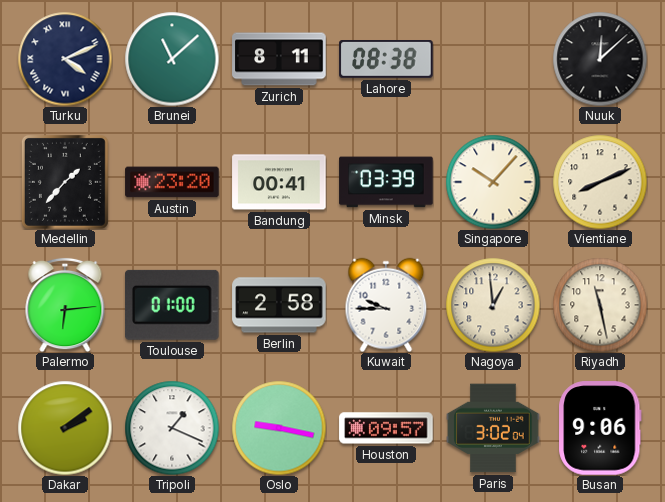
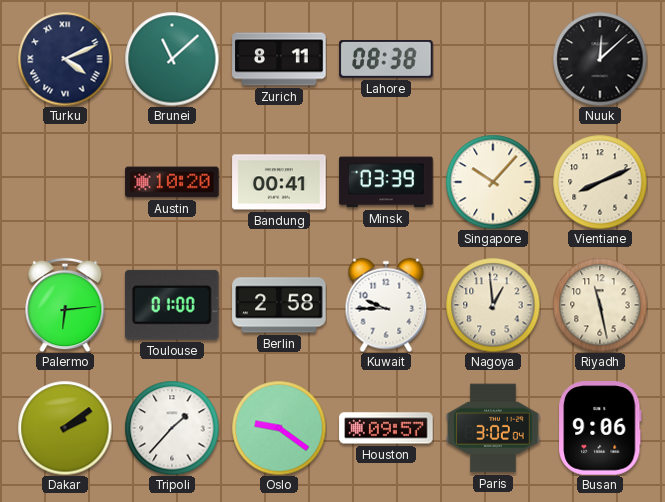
Medellin: 1:37 -> none
Austin: 23:20 -> 10:20
Tripoli: 1:19 -> 1:37
Oslo: 9:17 -> 9:21
